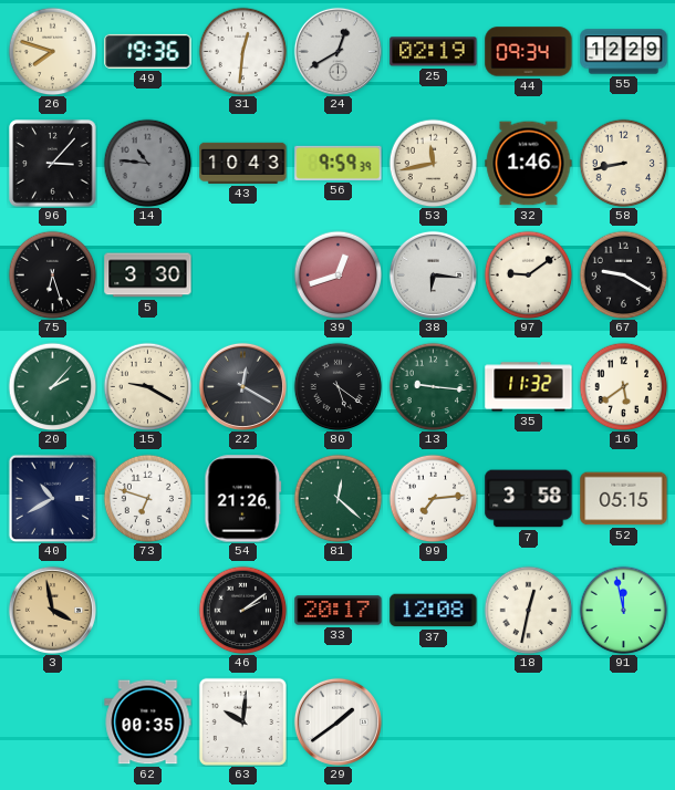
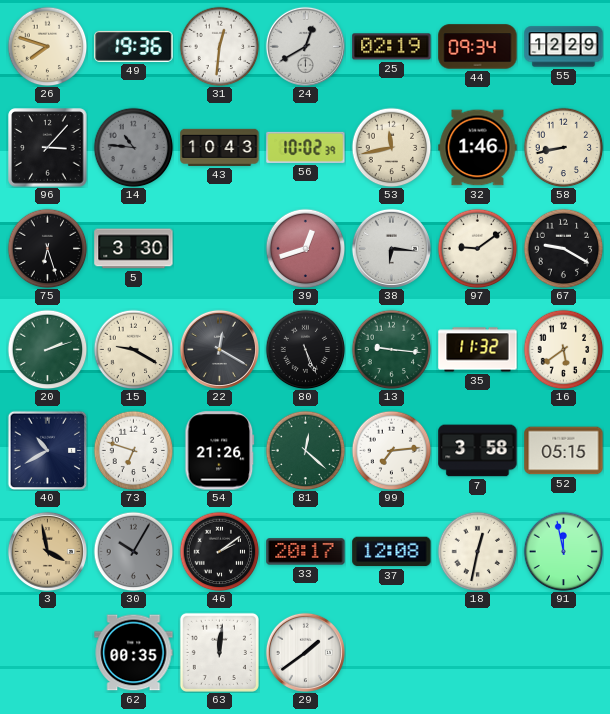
56: 9:59 -> 10:02
20: 2:07 -> 2:12
80: 5:21 -> 5:26
30: none -> 10:05
63: 10:01 -> 12:01
